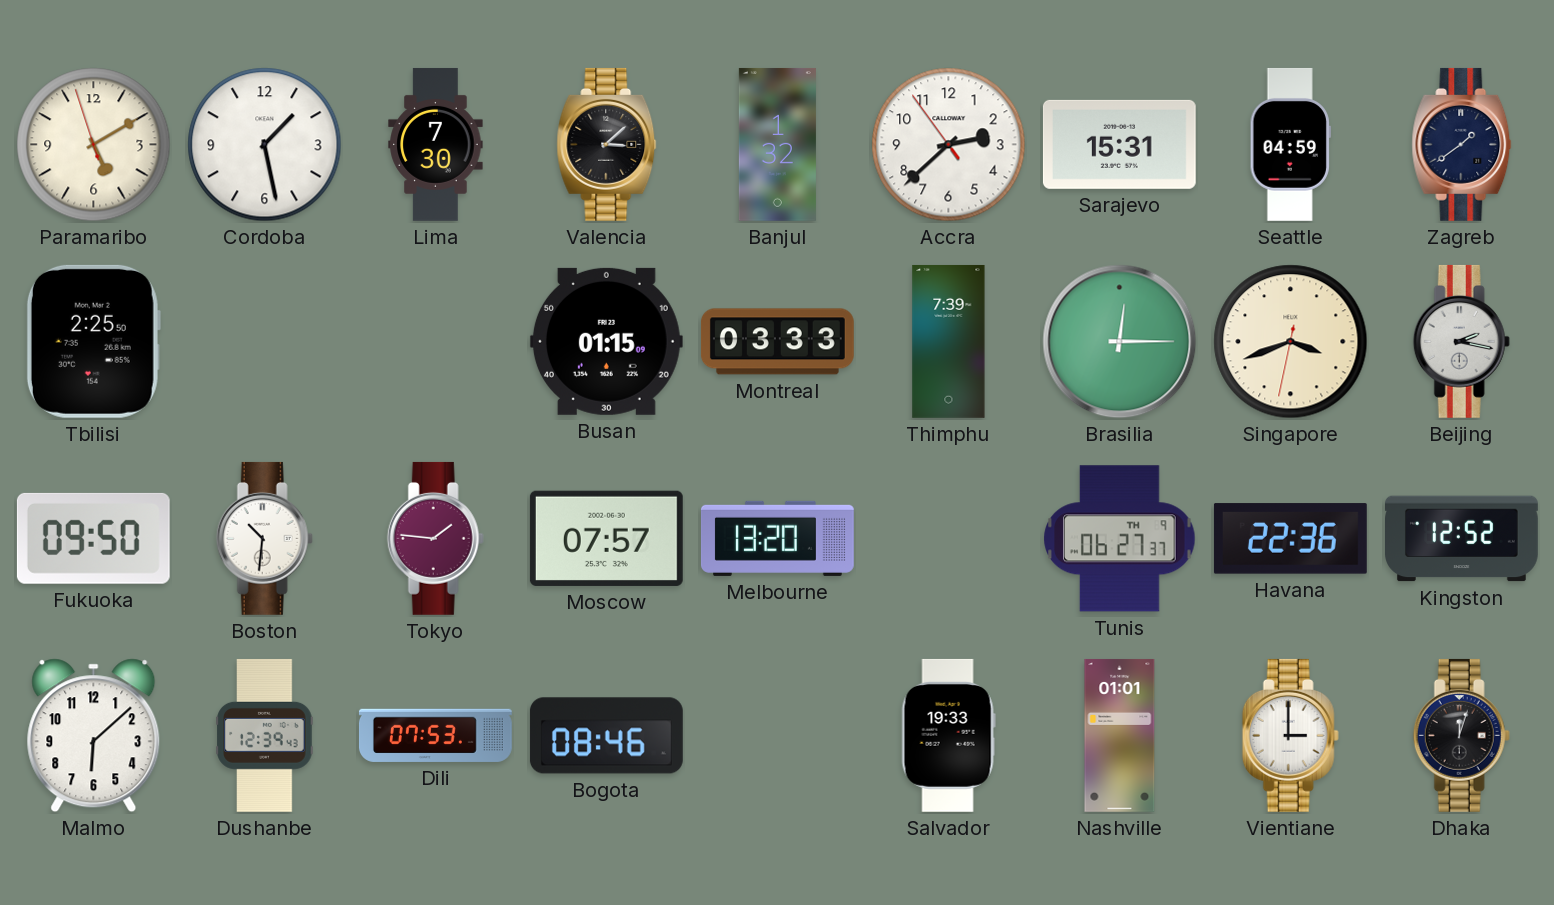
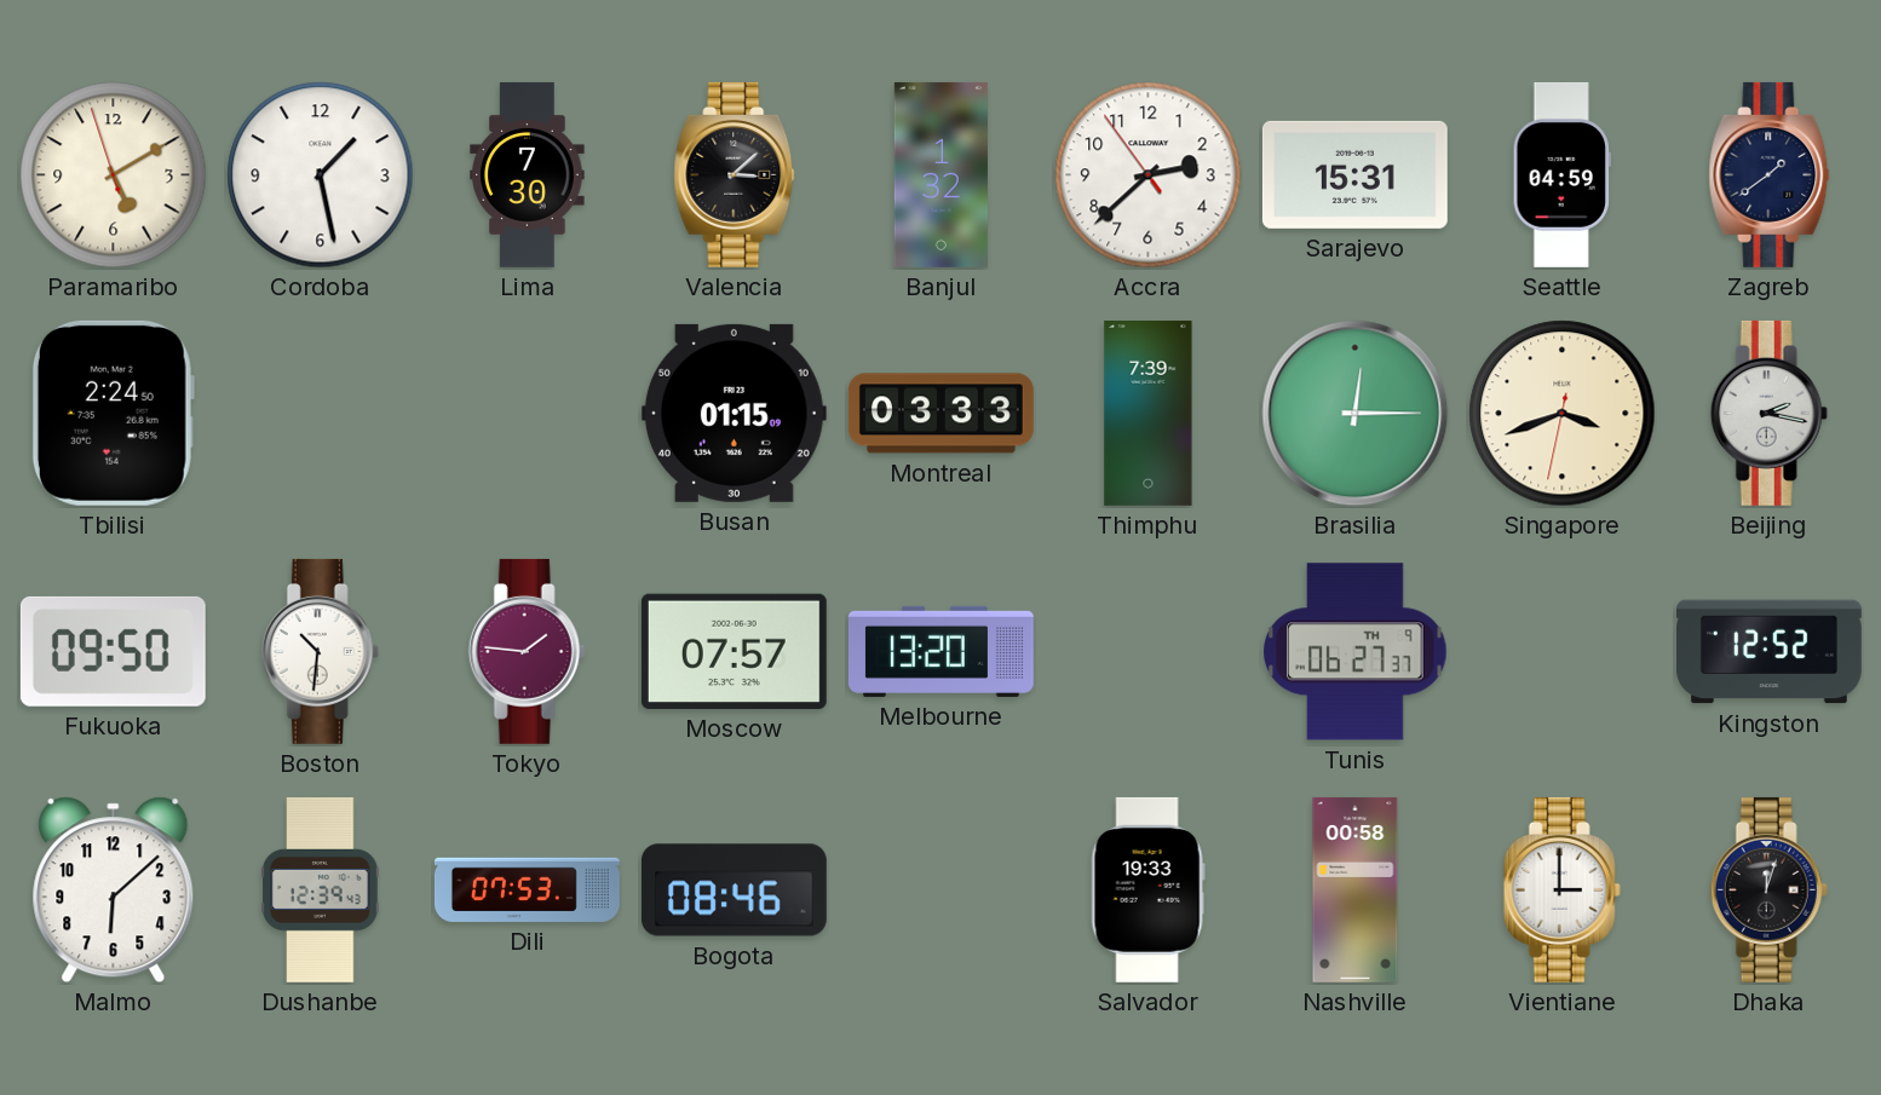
Tbilisi: 2:25 -> 2:24
Havana: 22:36 -> none
Nashville: 01:01 -> 00:58
